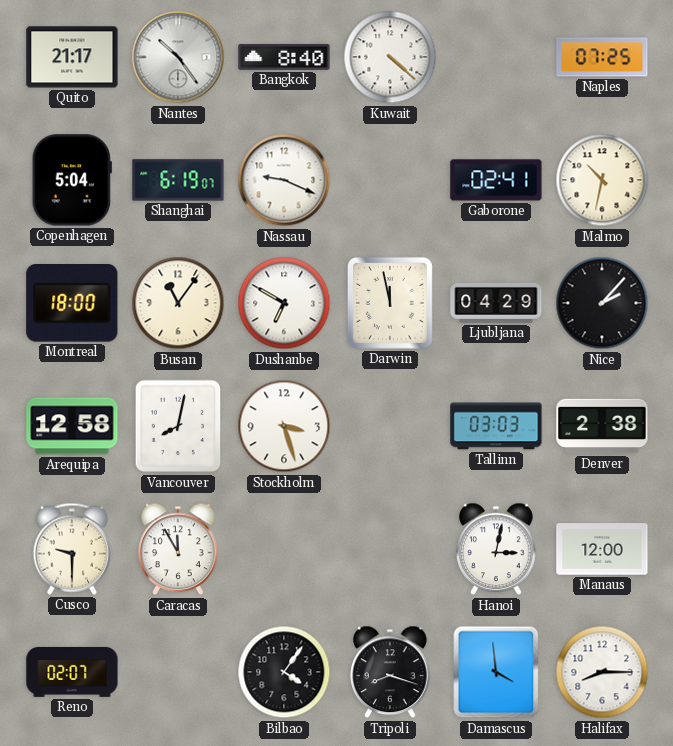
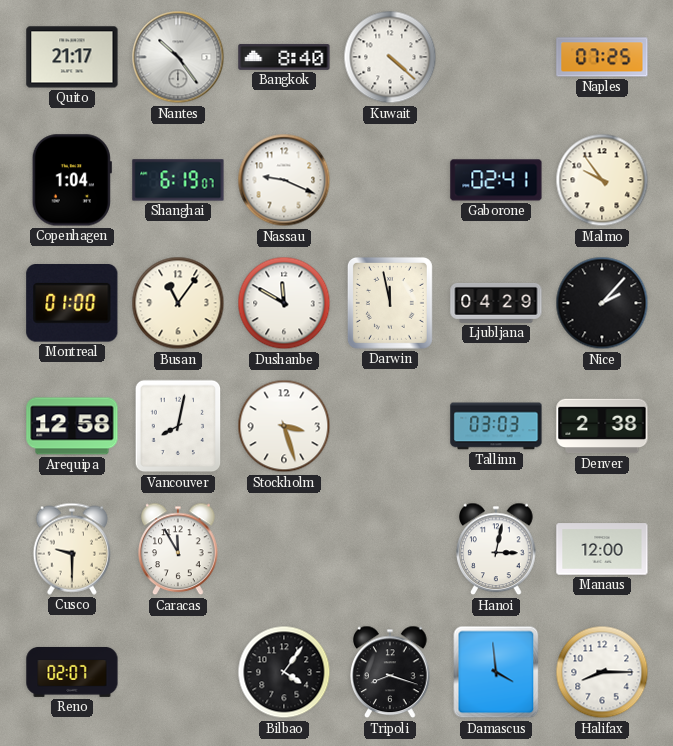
Copenhagen: 5:04 -> 1:04
Malmo: 10:32 -> 9:54
Montreal: 18:00 -> 01:00
Dushanbe: 6:50 -> 11:50
